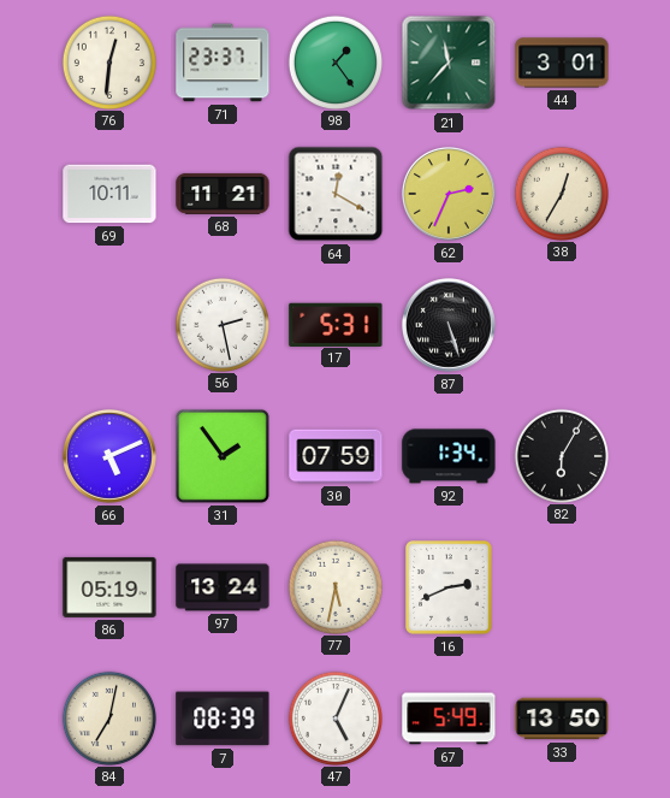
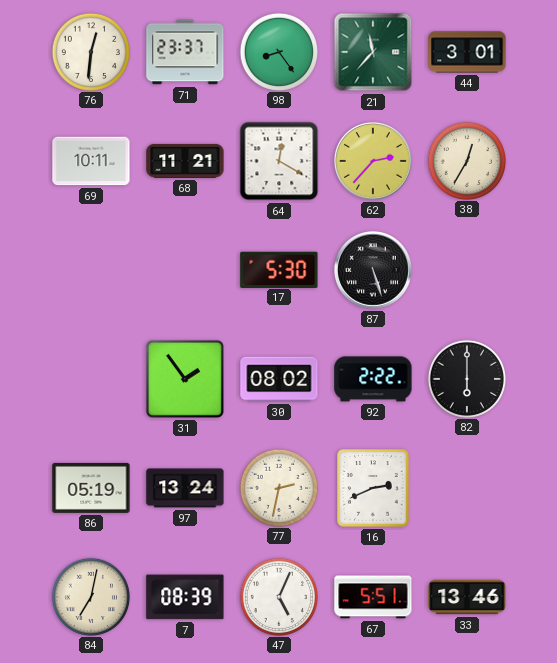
98: 1:24 -> 8:24
62: 2:34 -> 2:37
56: 2:28 -> none
17: 5:31 -> 5:30
66: 5:11 -> none
30: 07:59 -> 08:02
92: 1:34 -> 2:22
82: 6:05 -> 6:00
77: 5:32 -> 2:32
67: 5:49 -> 5:51
33: 13:50 -> 13:46
